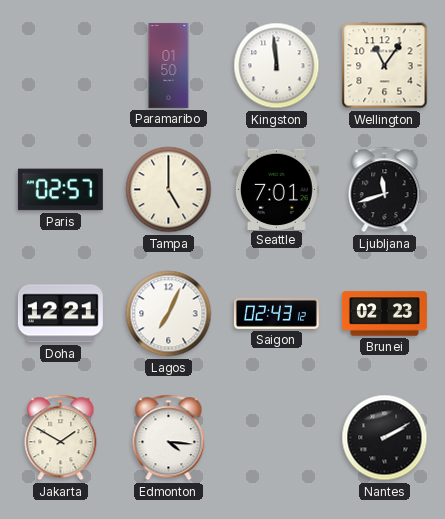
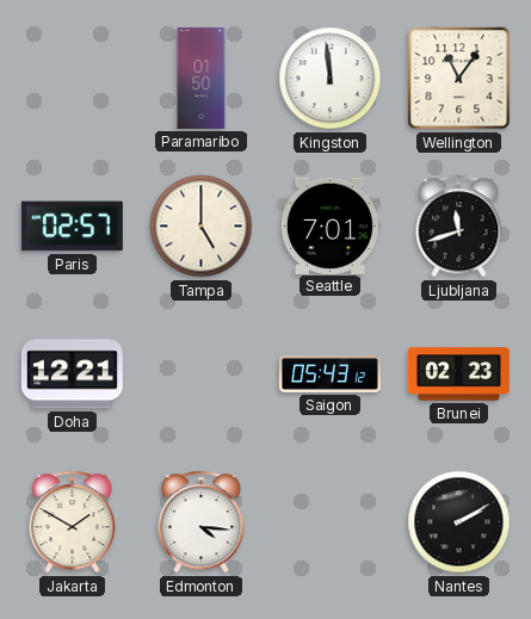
Lagos: 7:04 -> none
Saigon: 02:43 -> 05:43
